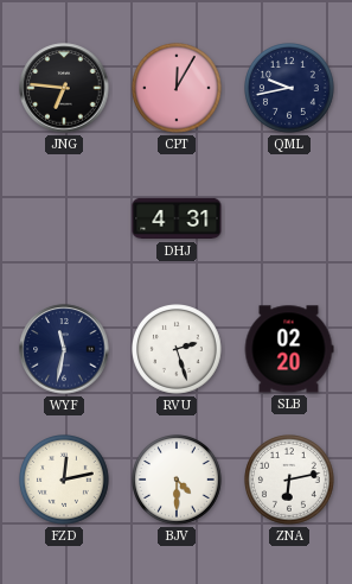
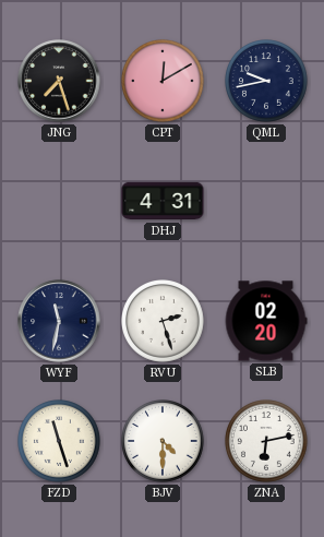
JNG: 6:46 -> 7:27
CPT: 12:05 -> 12:10
FZD: 12:13 -> 11:27
